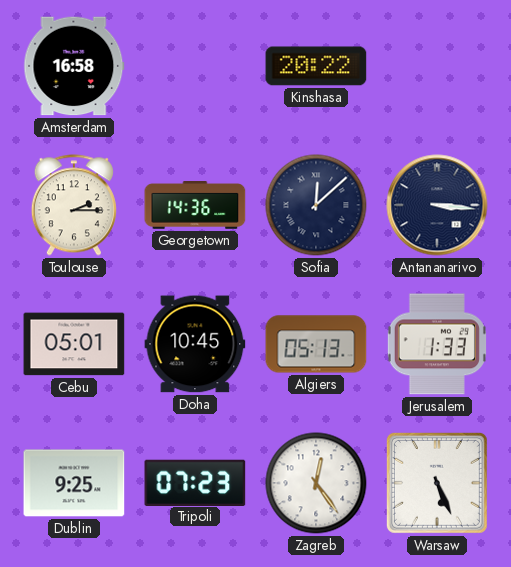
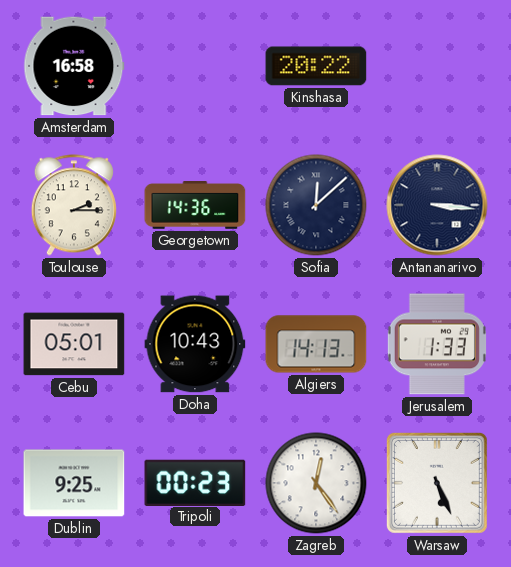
Doha: 10:45 -> 10:43
Algiers: 05:13 -> 14:13
Tripoli: 07:23 -> 00:23
